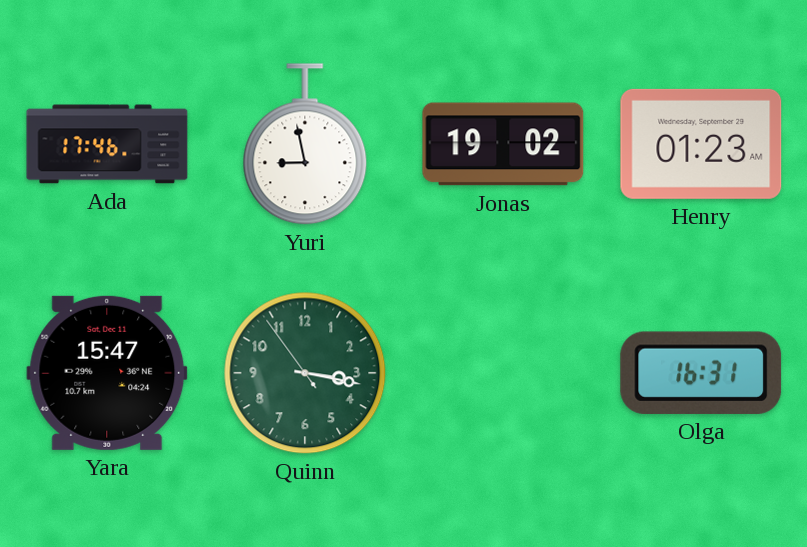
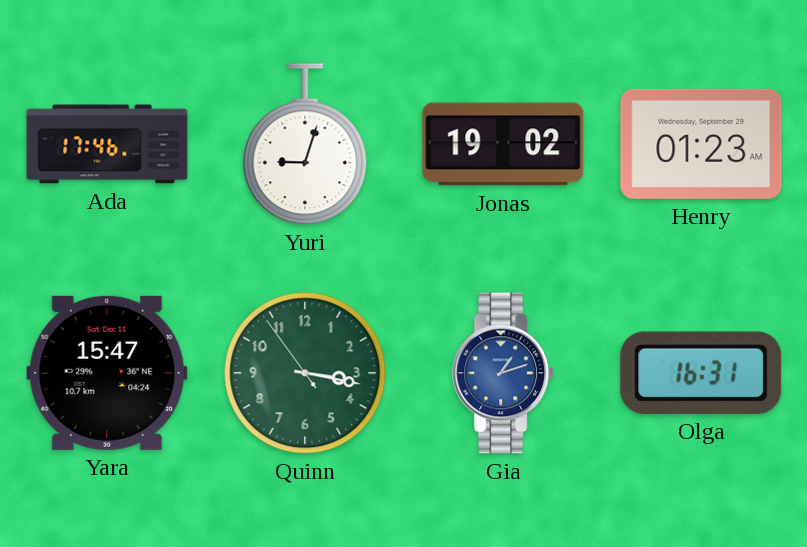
Yuri: 8:58 -> 9:03
Gia: none -> 1:12
